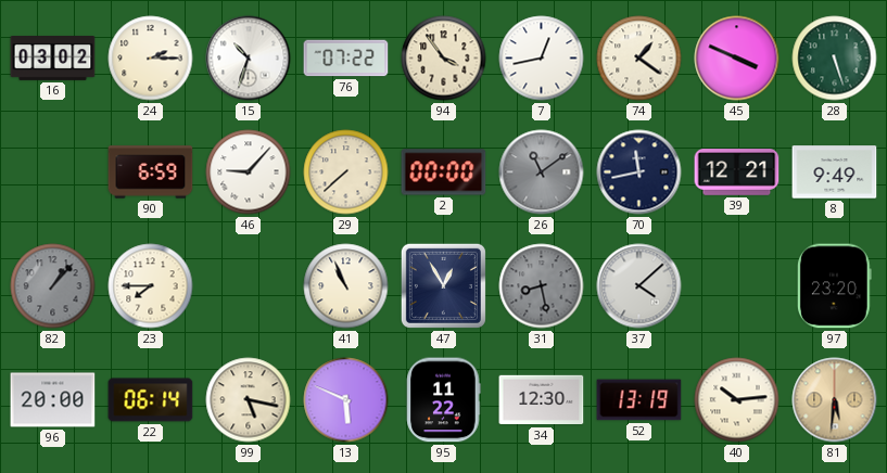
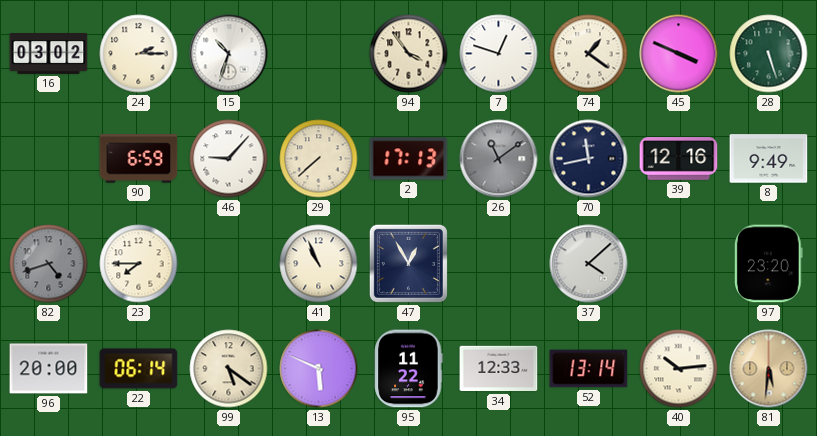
76: 07:22 -> none
7: 12:43 -> 12:48
2: 00:00 -> 17:13
39: 12:21 -> 12:16
82: 1:07 -> 4:42
31: 8:28 -> none
99: 5:17 -> 5:21
34: 12:30 -> 12:33
52: 13:19 -> 13:14
